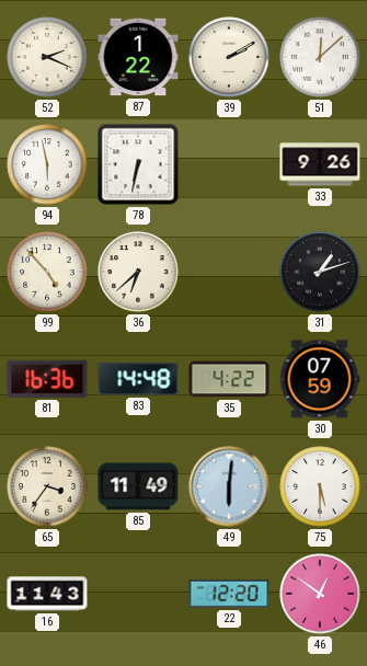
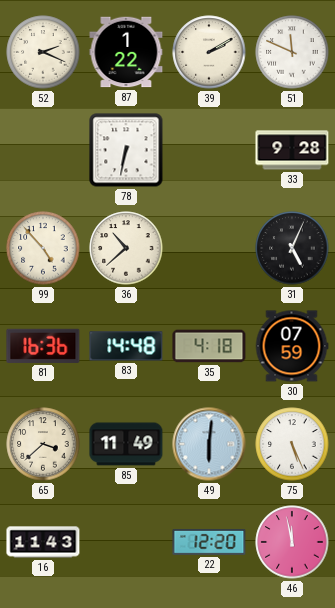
51: 12:08 -> 11:49
94: 5:58 -> none
33: 9:26 -> 9:28
36: 6:38 -> 10:38
31: 1:12 -> 5:04
35: 4:22 -> 4:18
65: 3:36 -> 3:38
75: 5:30 -> 5:26
46: 12:51 -> 11:58
